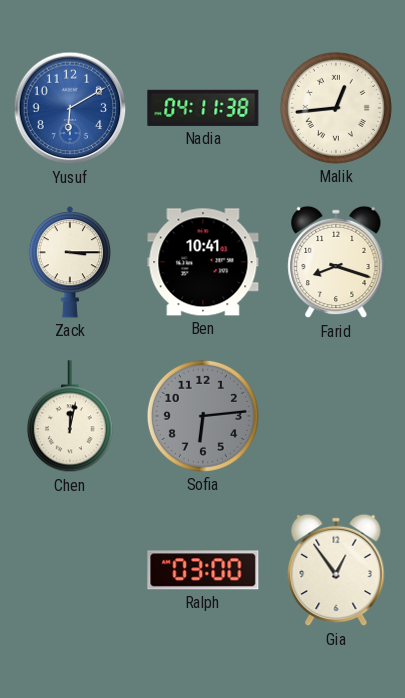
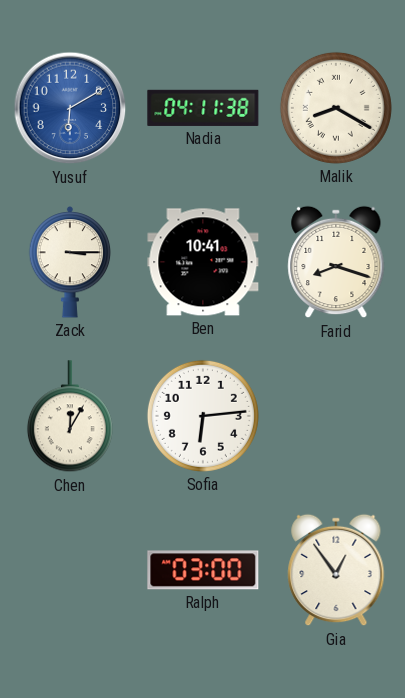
Malik: 12:44 -> 8:20
Chen: 12:02 -> 12:05
Sofia dial: grey -> white
